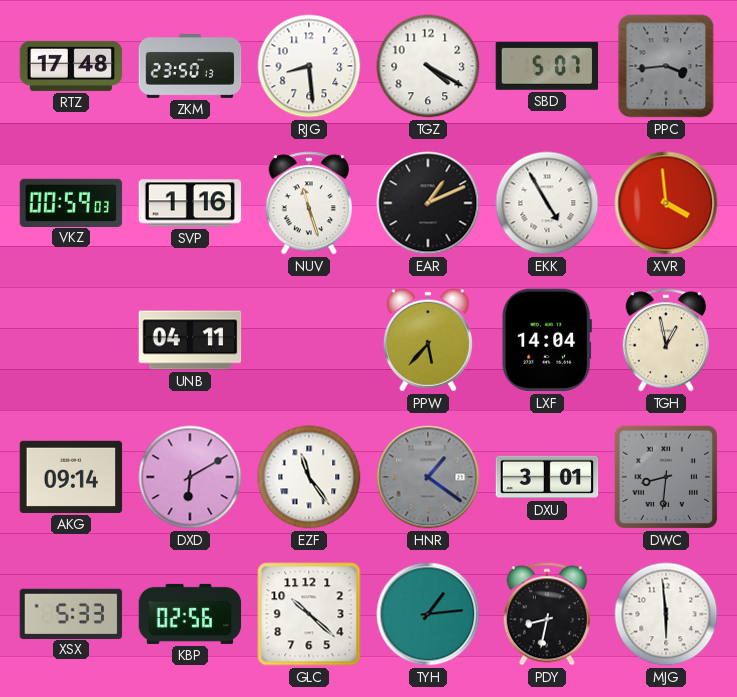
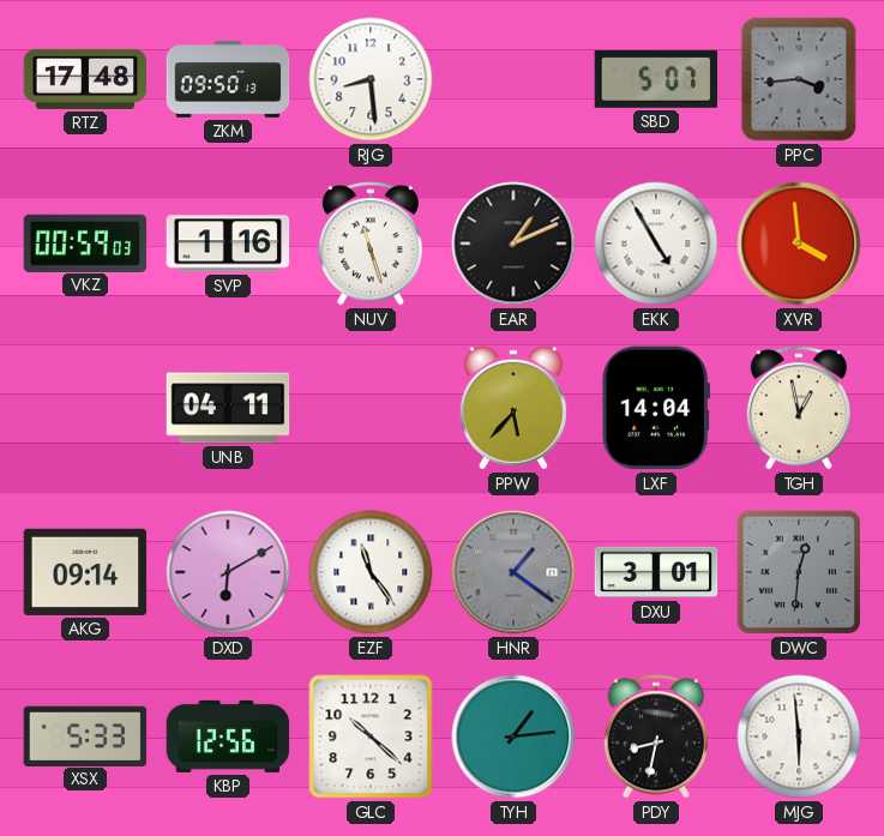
ZKM: 23:50 -> 09:50
TGZ: 4:20 -> none
DWC: 8:31 -> 12:31
KBP: 02:56 -> 12:56
